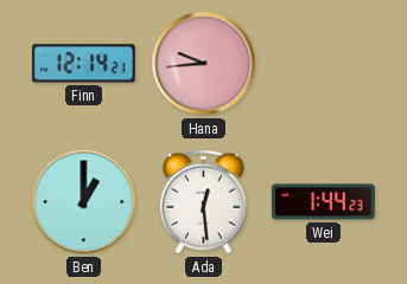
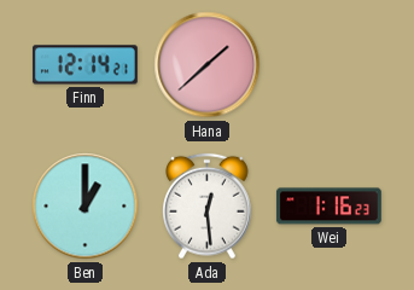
Hana: 9:44 -> 1:38
Wei: 1:44 -> 1:16
